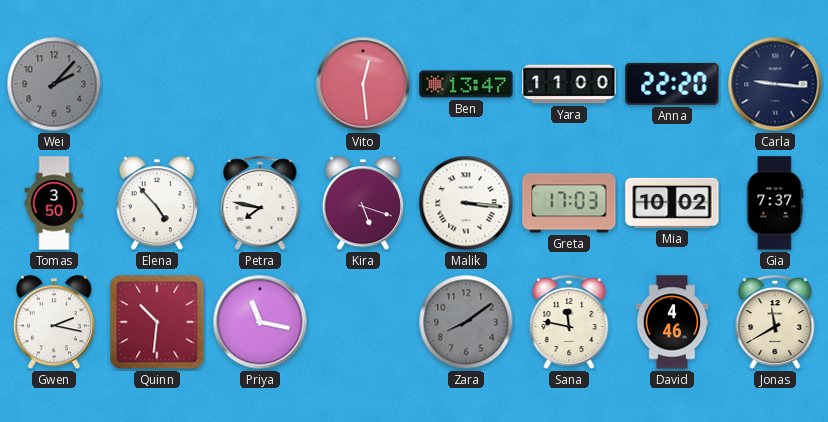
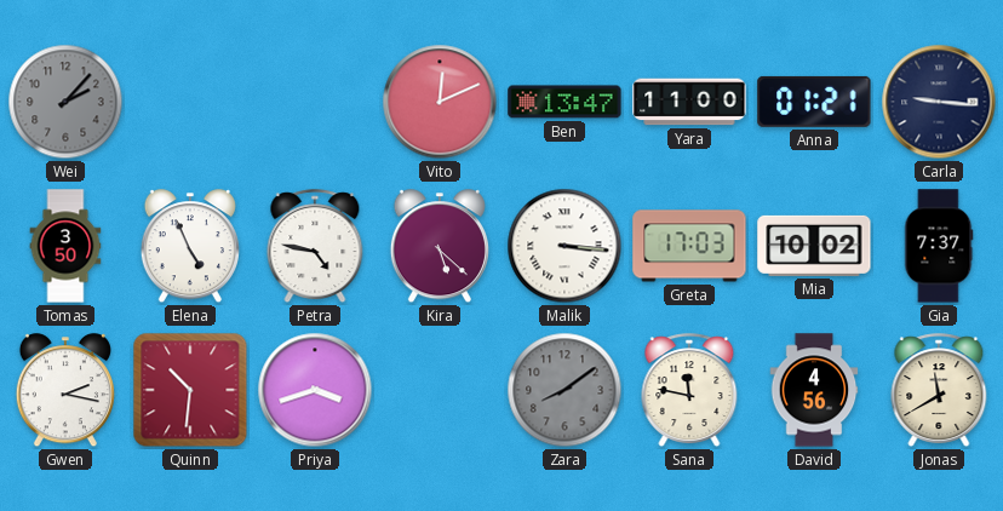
Vito: 12:29 -> 12:11
Anna: 22:20 -> 01:21
Elena: 4:53 -> 4:56
Petra: 7:47 -> 4:47
Kira: 5:18 -> 5:22
Priya: 11:17 -> 3:42
David: 4:46 -> 4:56
